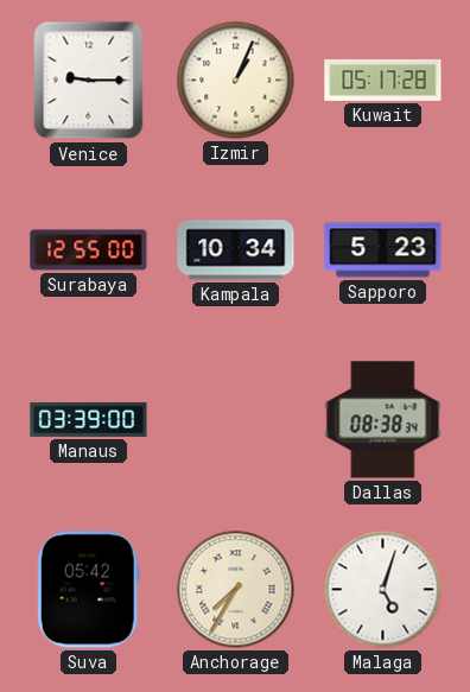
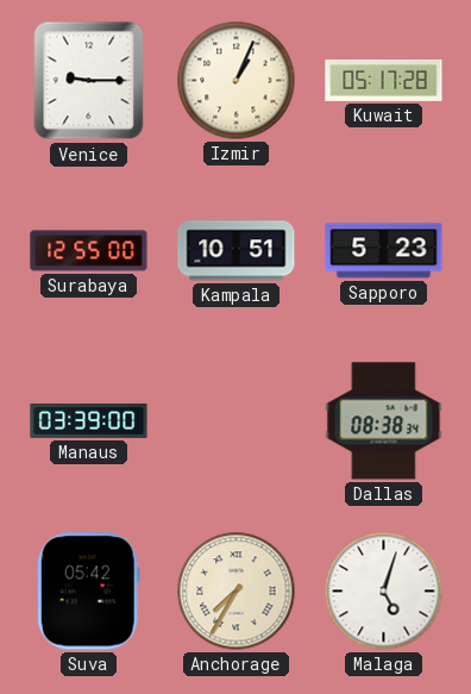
Kampala: 10:34 -> 10:51
